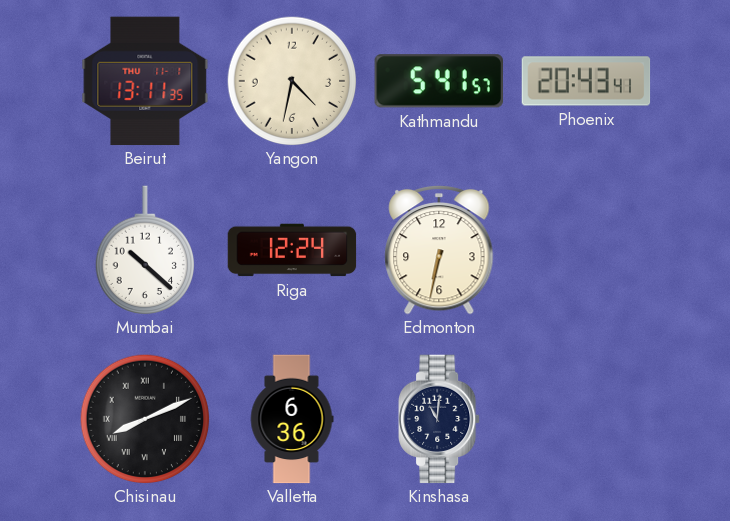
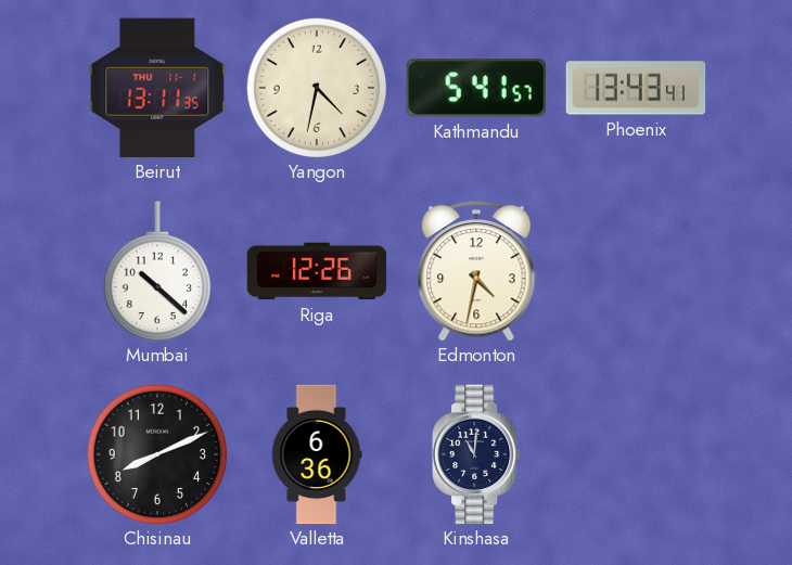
Phoenix: 20:43 -> 13:43
Riga: 12:24 -> 12:26
Edmonton: 6:32 -> 4:32
Chisinau numerals: Roman -> Arabic
